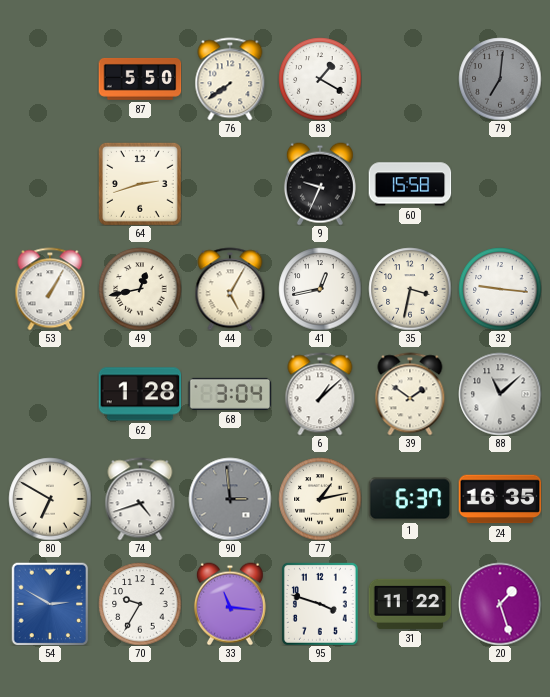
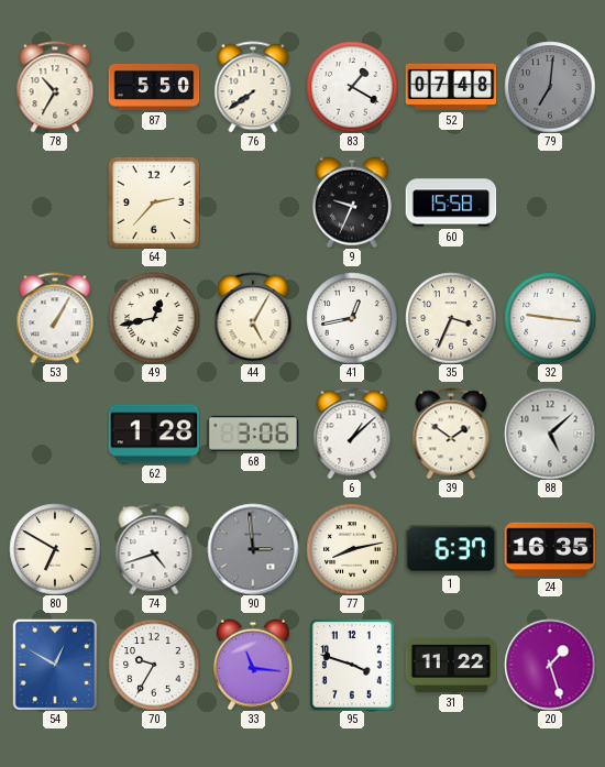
78: none -> 10:35
52: none -> 07:48
64: 2:42 -> 2:37
35: 3:32 -> 3:34
68: 3:04 -> 3:06
88: 11:08 -> 5:08
77: 1:13 -> 8:13
54: 2:50 -> 12:50
